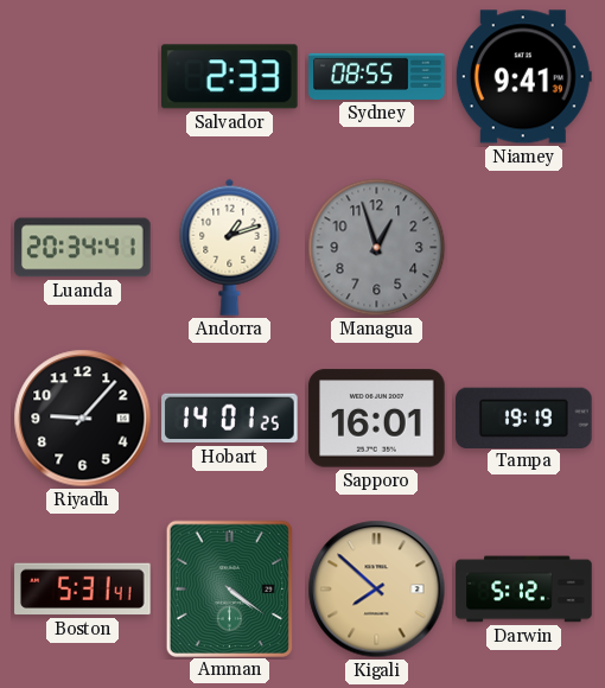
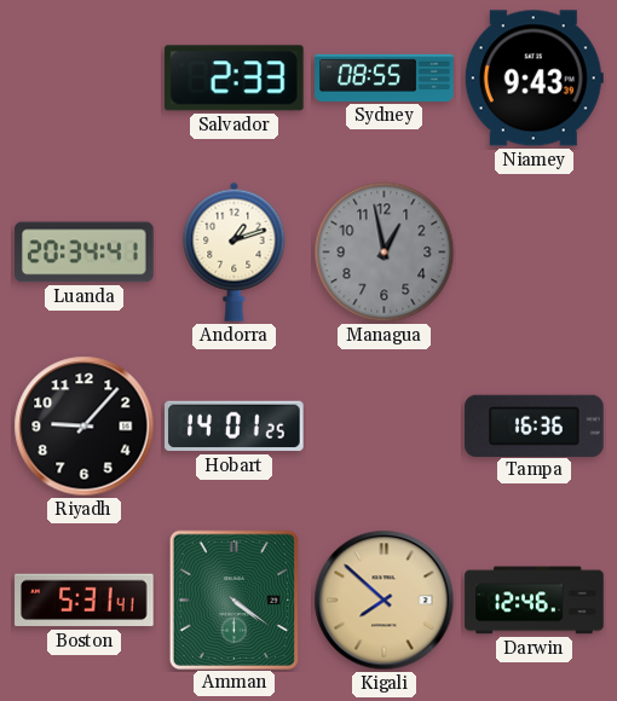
Niamey: 9:41 -> 9:43
Managua: 12:57 -> 12:58
Sapporo: 16:01 -> none
Tampa: 19:19 -> 16:36
Darwin: 5:12 -> 12:46
